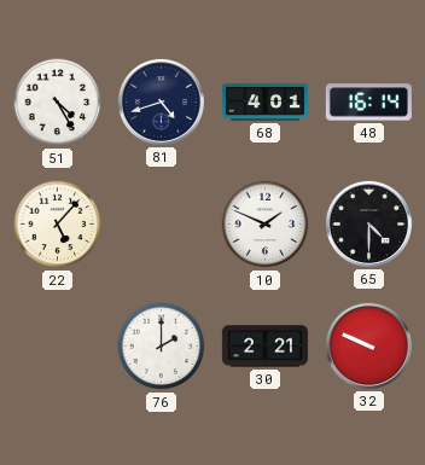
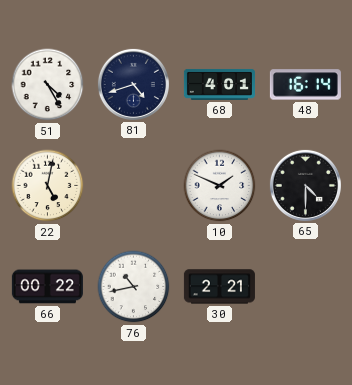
22: 5:07 -> 5:02
66: none -> 00:22
76: 2:00 -> 10:43
32: 9:49 -> none
